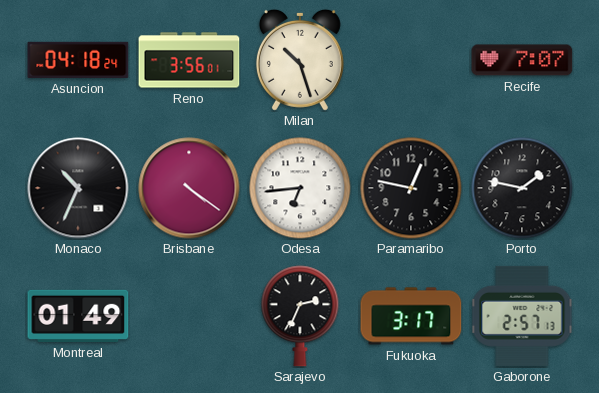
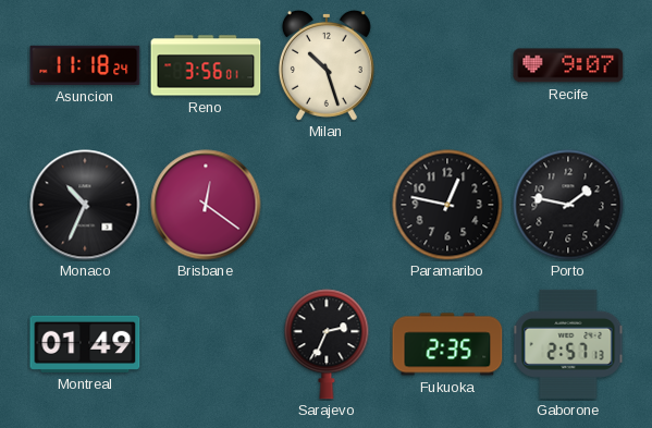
Asuncion: 04:18 -> 11:18
Recife: 7:07 -> 9:07
Brisbane: 4:21 -> 12:21
Odesa: 6:44 -> none
Fukuoka: 3:17 -> 2:35
